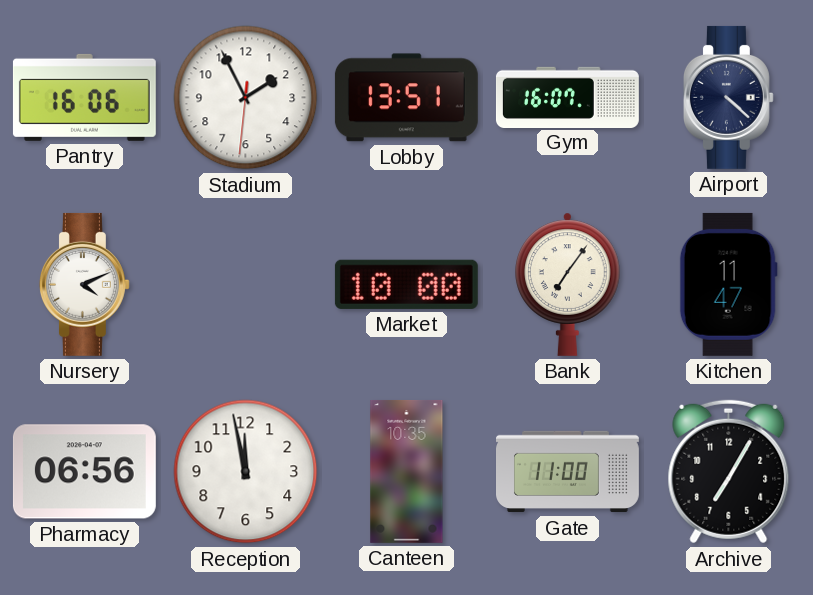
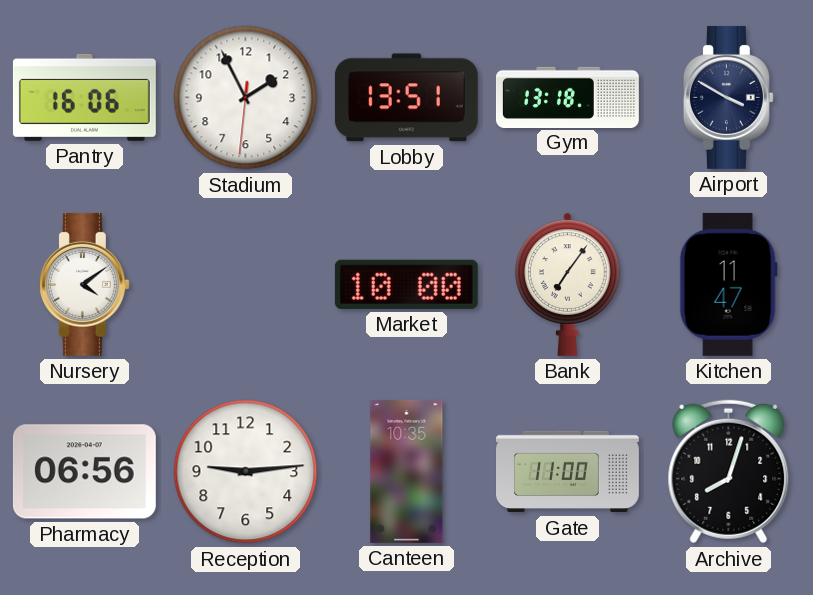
Gym: 16:07 -> 13:18
Airport: 4:22 -> 3:50
Nursery: 4:11 -> 4:09
Reception: 11:58 -> 9:14
Archive: 7:05 -> 8:03
